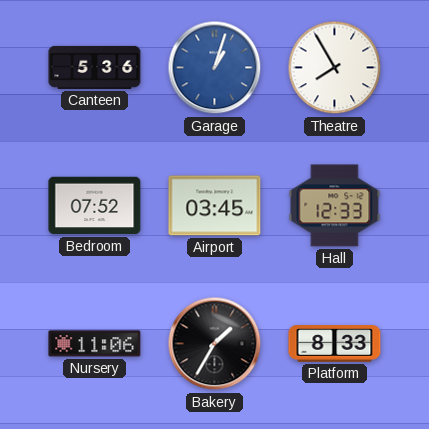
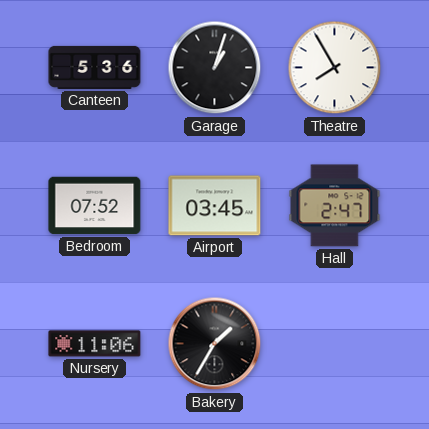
Garage dial: blue -> black
Hall: 12:33 -> 2:47
Platform: 8:33 -> none
